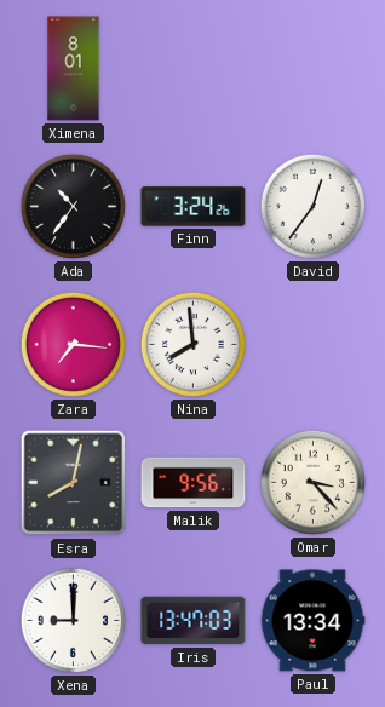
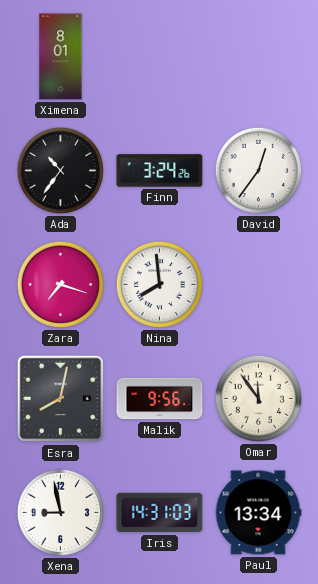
Zara: 7:16 -> 7:18
Omar: 3:23 -> 11:54
Xena: 9:00 -> 8:58
Iris: 13:47 -> 14:31
